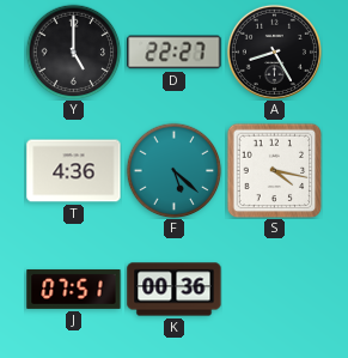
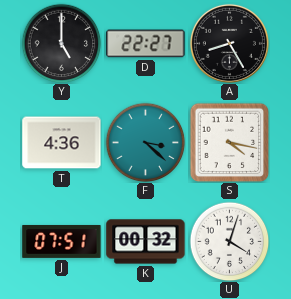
F: 5:22 -> 3:22
K: 00:36 -> 00:32
U: none -> 4:03
